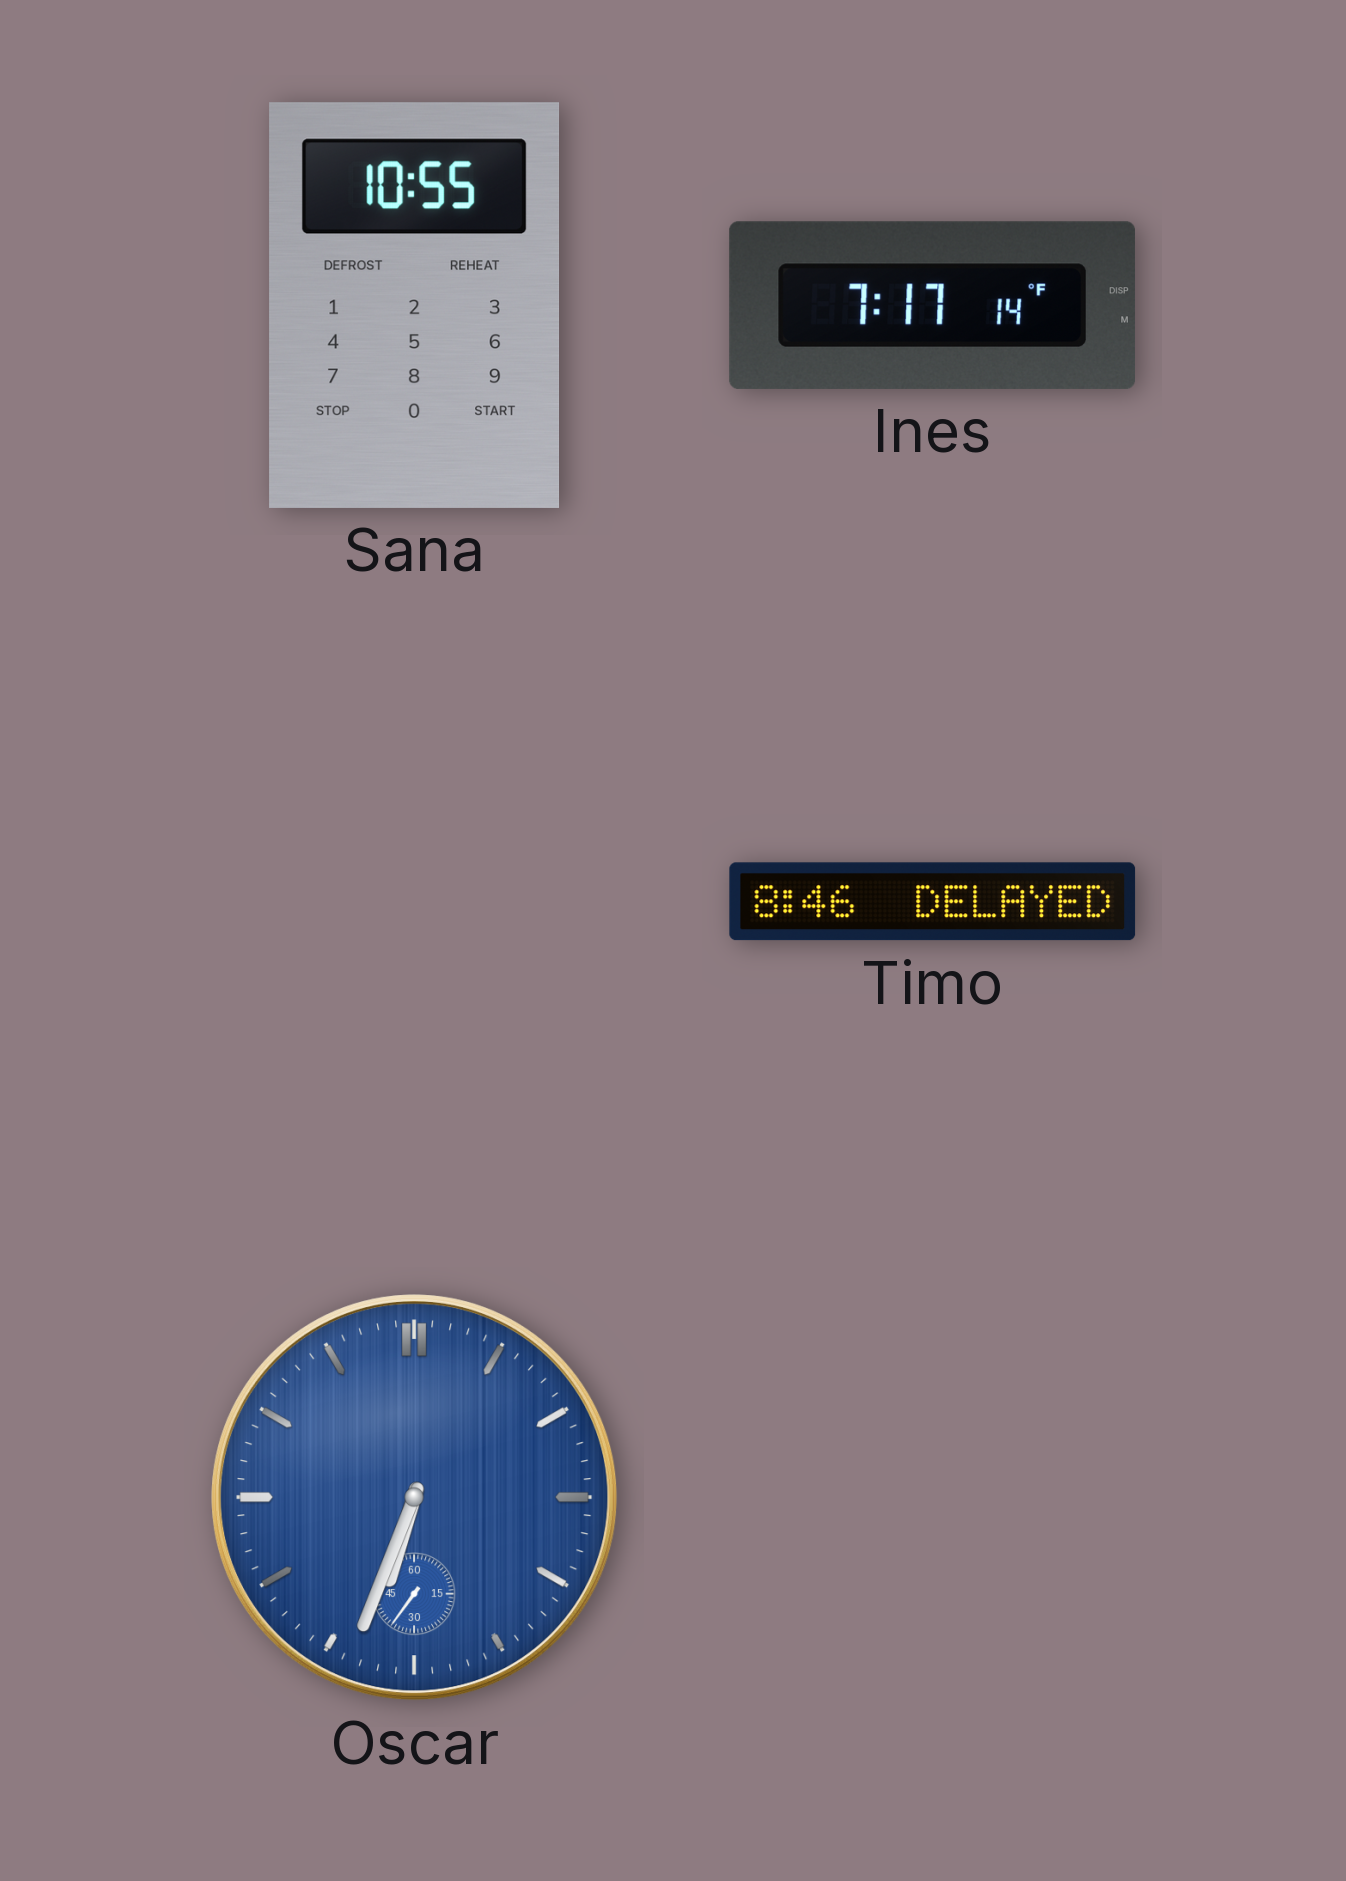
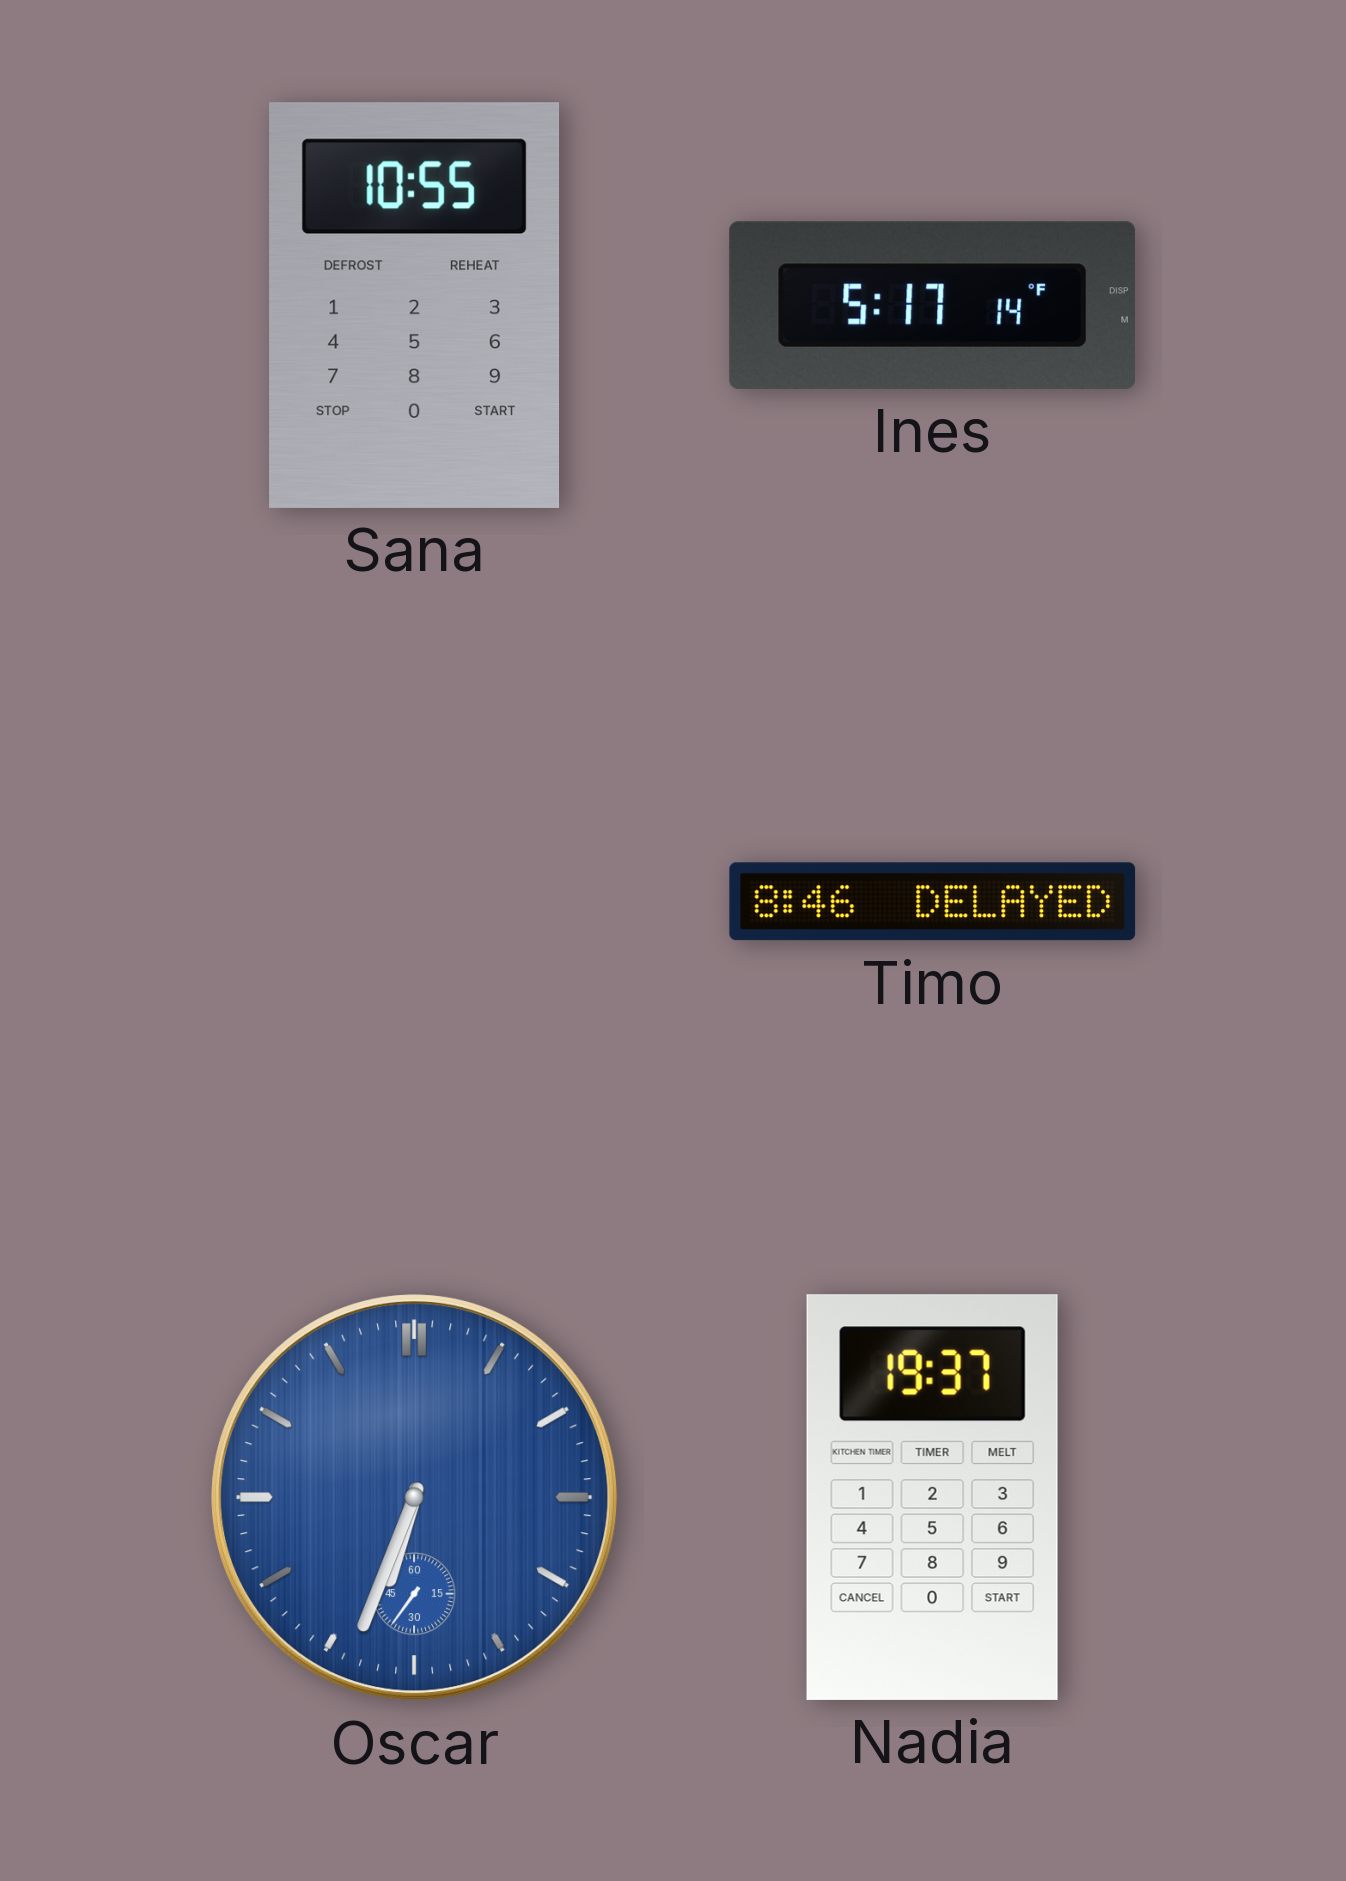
Ines: 7:17 -> 5:17
Nadia: none -> 19:37
